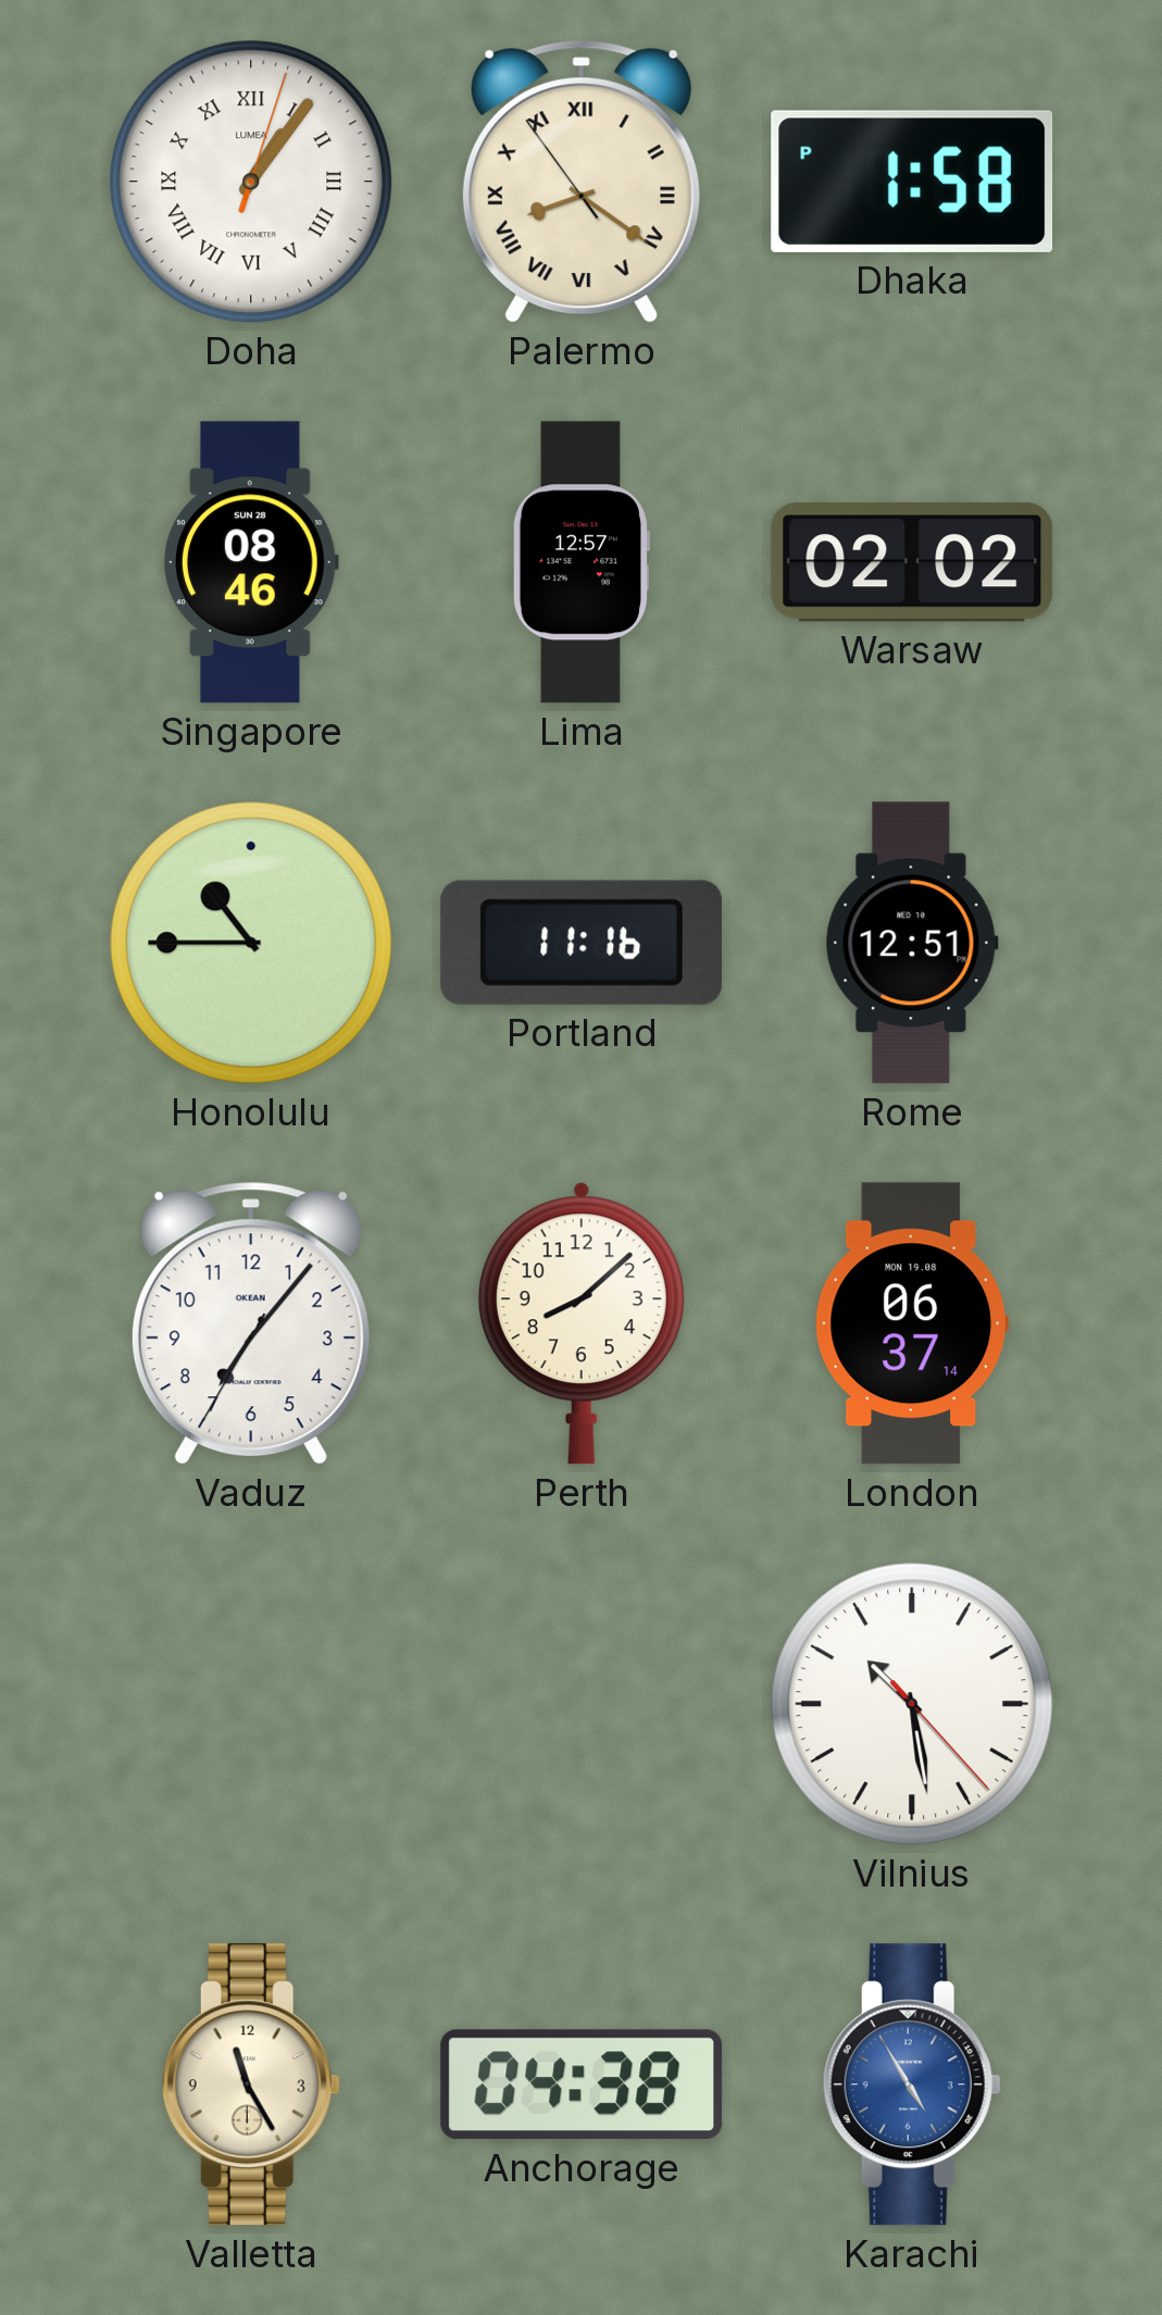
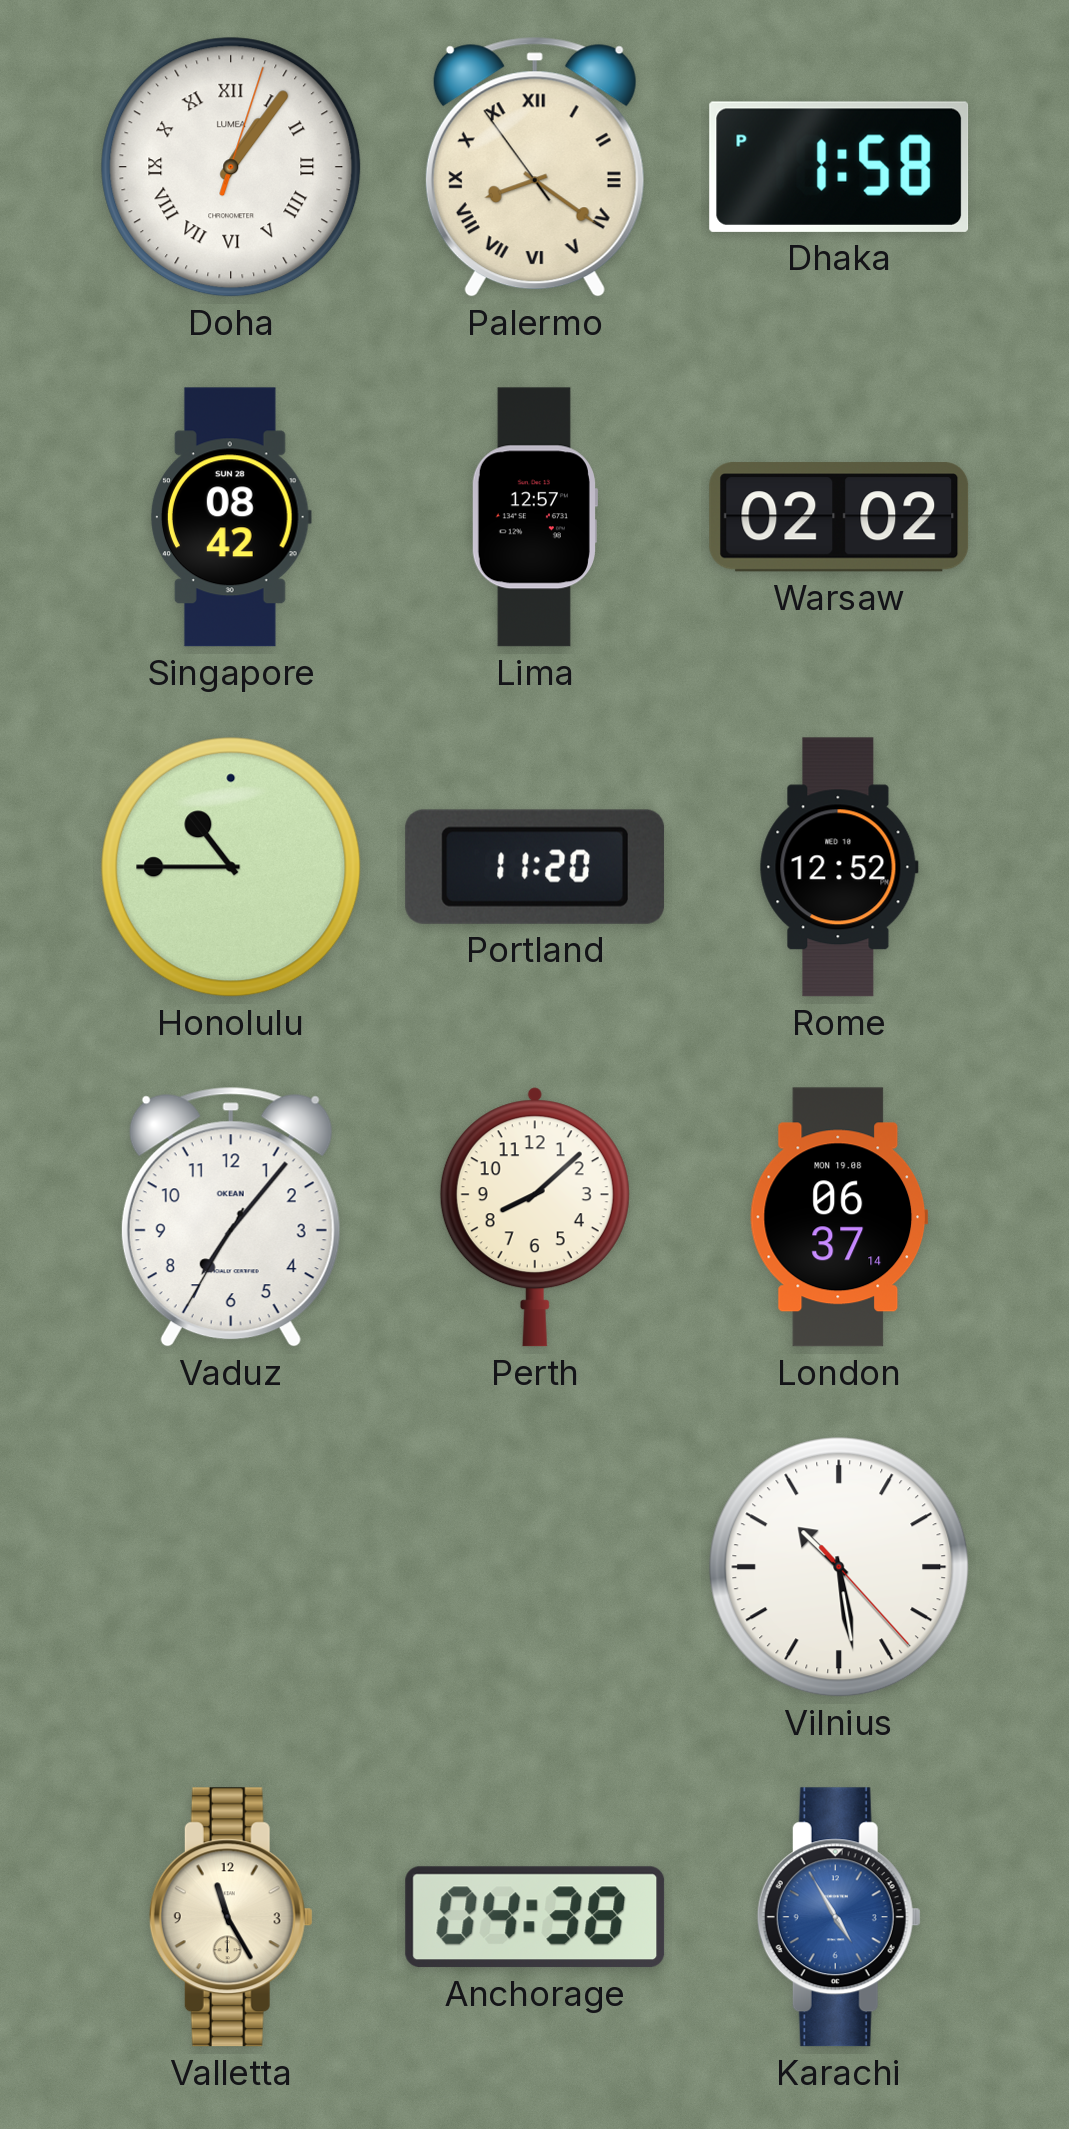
Singapore: 08:46 -> 08:42
Portland: 11:16 -> 11:20
Rome: 12:51 -> 12:52
